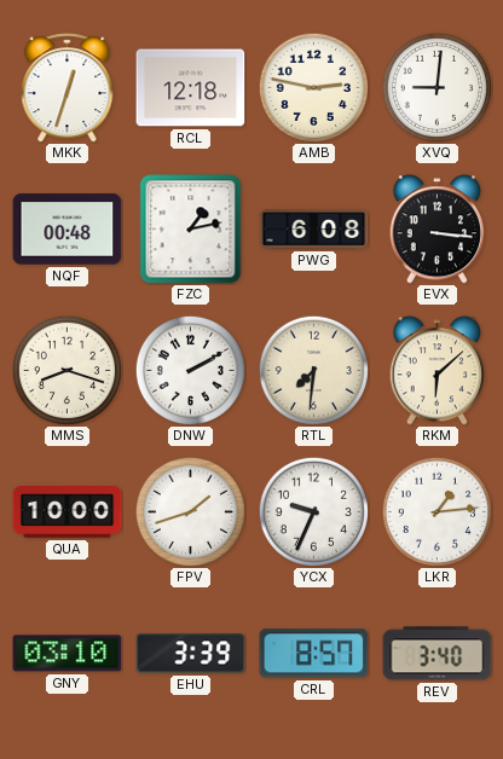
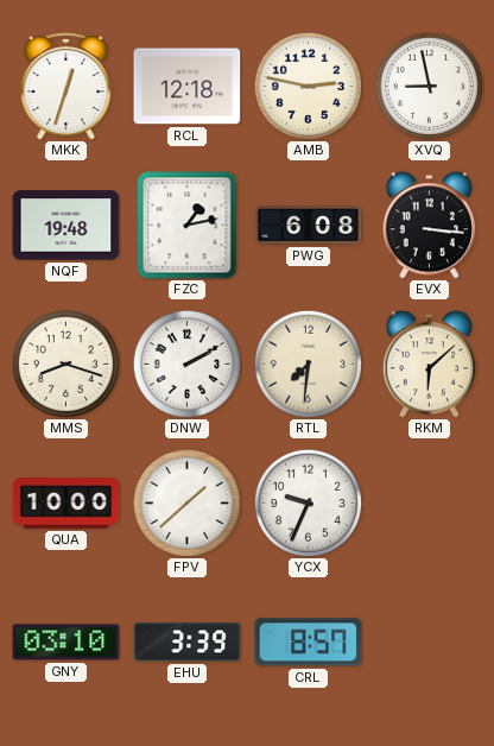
XVQ: 9:01 -> 8:58
NQF: 00:48 -> 19:48
FPV: 1:42 -> 1:38
LKR: 1:14 -> none
REV: 3:40 -> none
